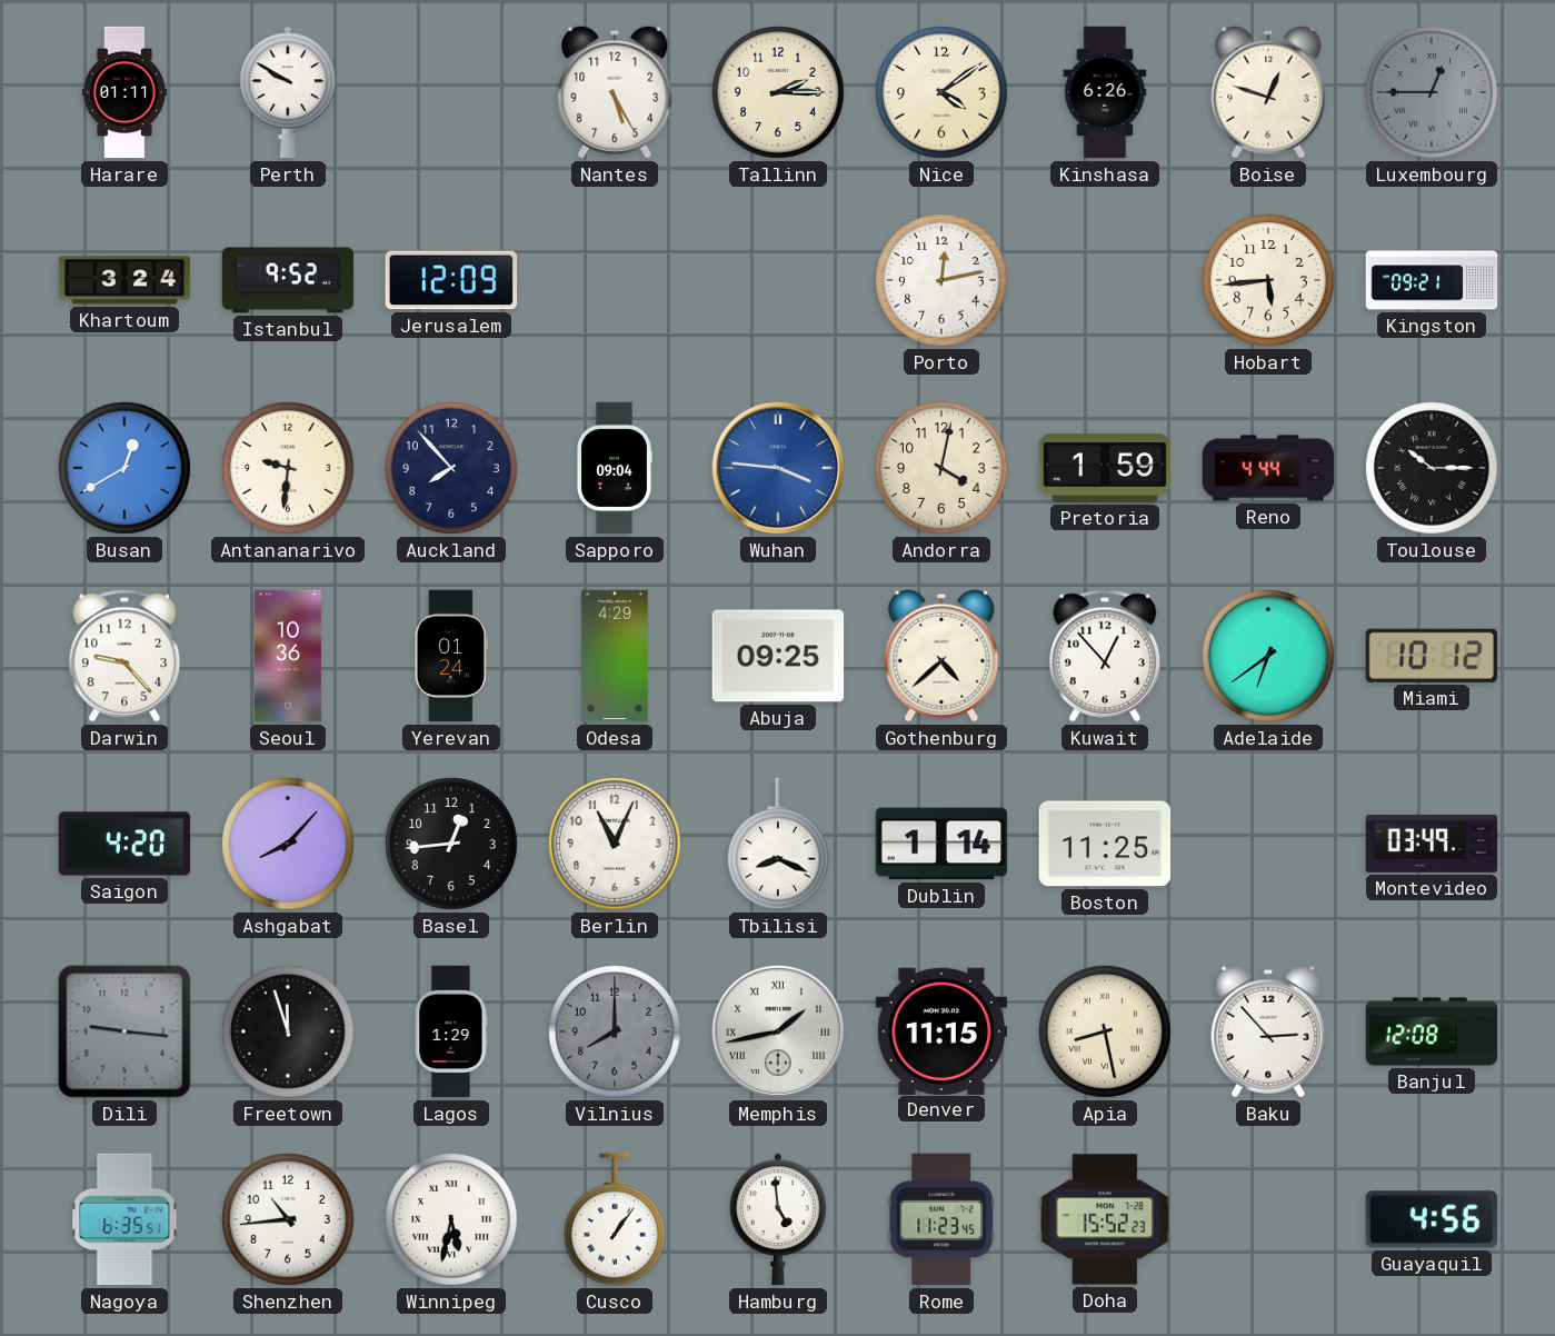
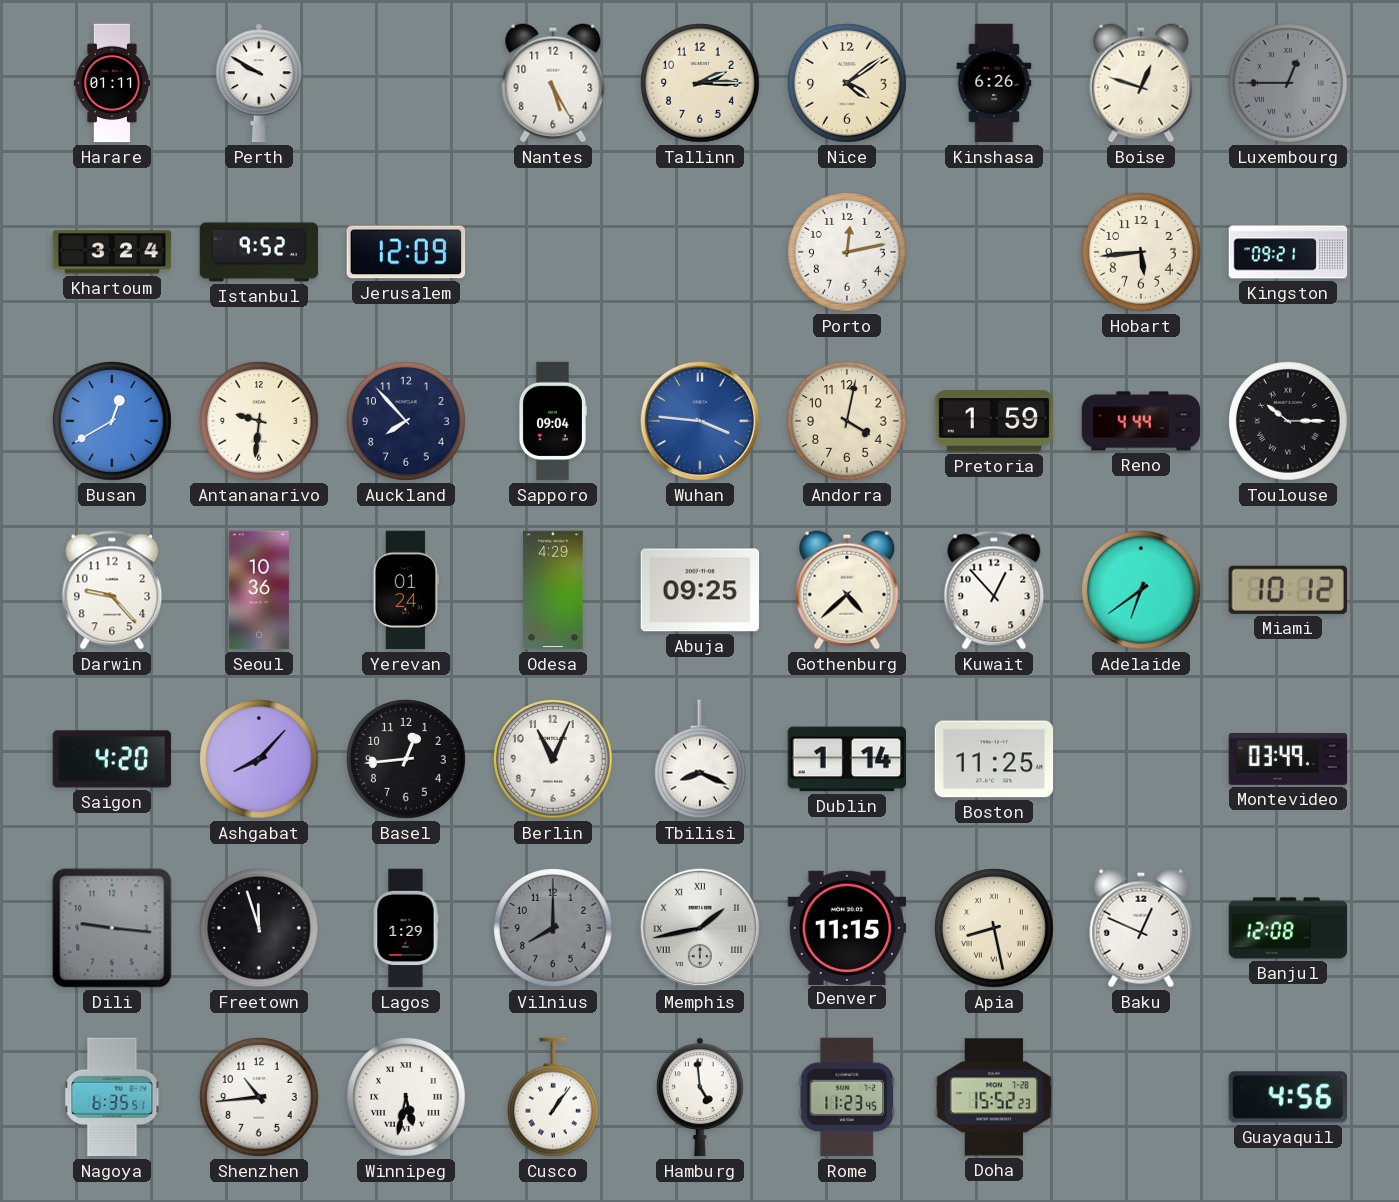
Baku: 2:53 -> 12:49
